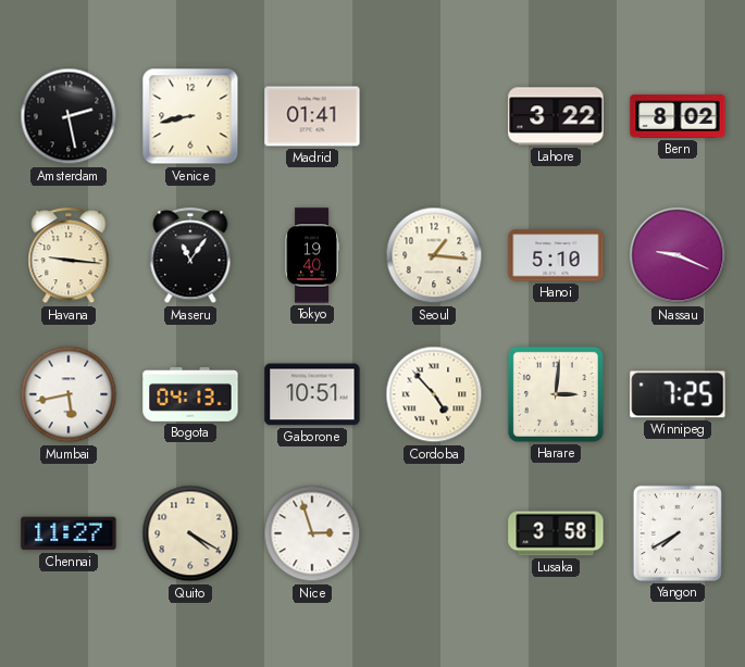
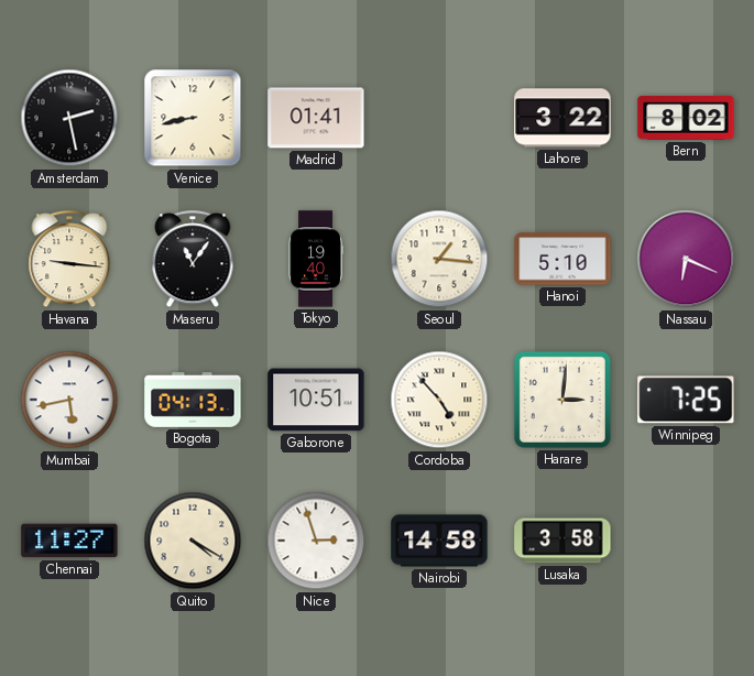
Nassau: 9:19 -> 6:19
Nairobi: none -> 14:58
Yangon: 7:40 -> none
